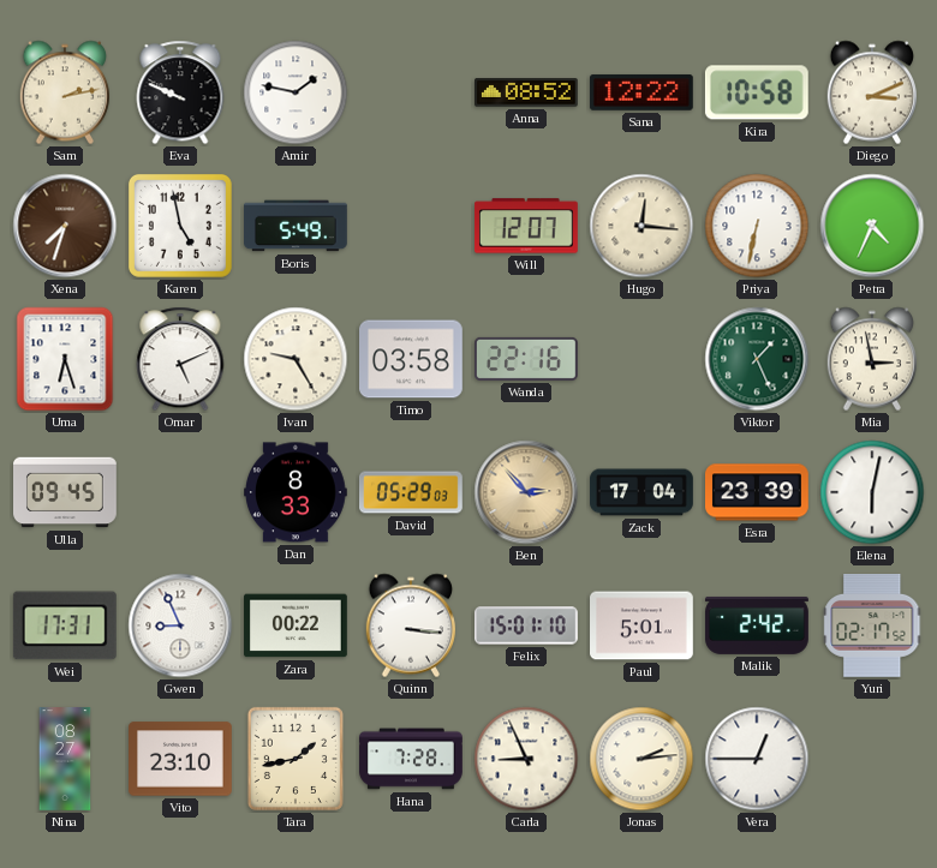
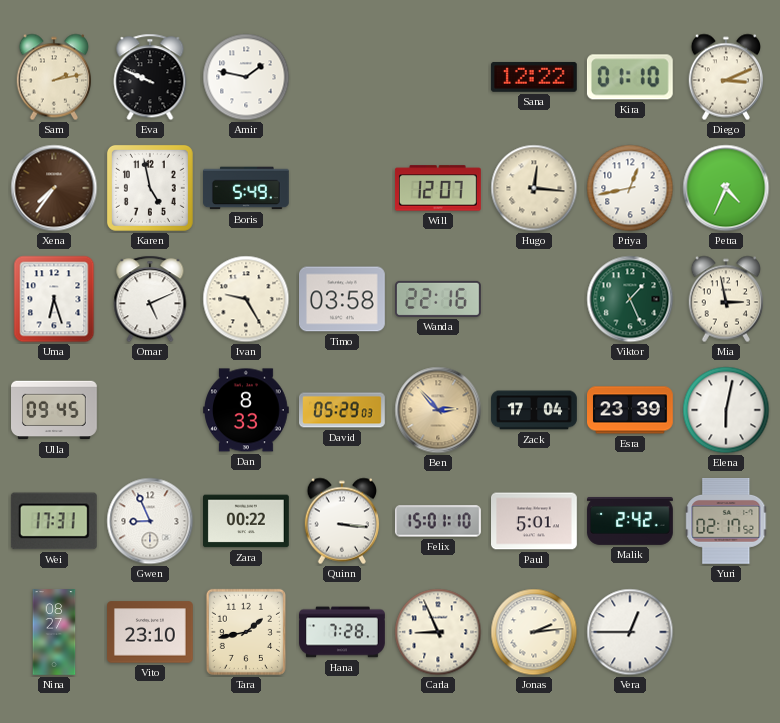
Anna: 08:52 -> none
Kira: 10:58 -> 01:10
Xena: 7:33 -> 7:36
Priya: 6:32 -> 12:43
